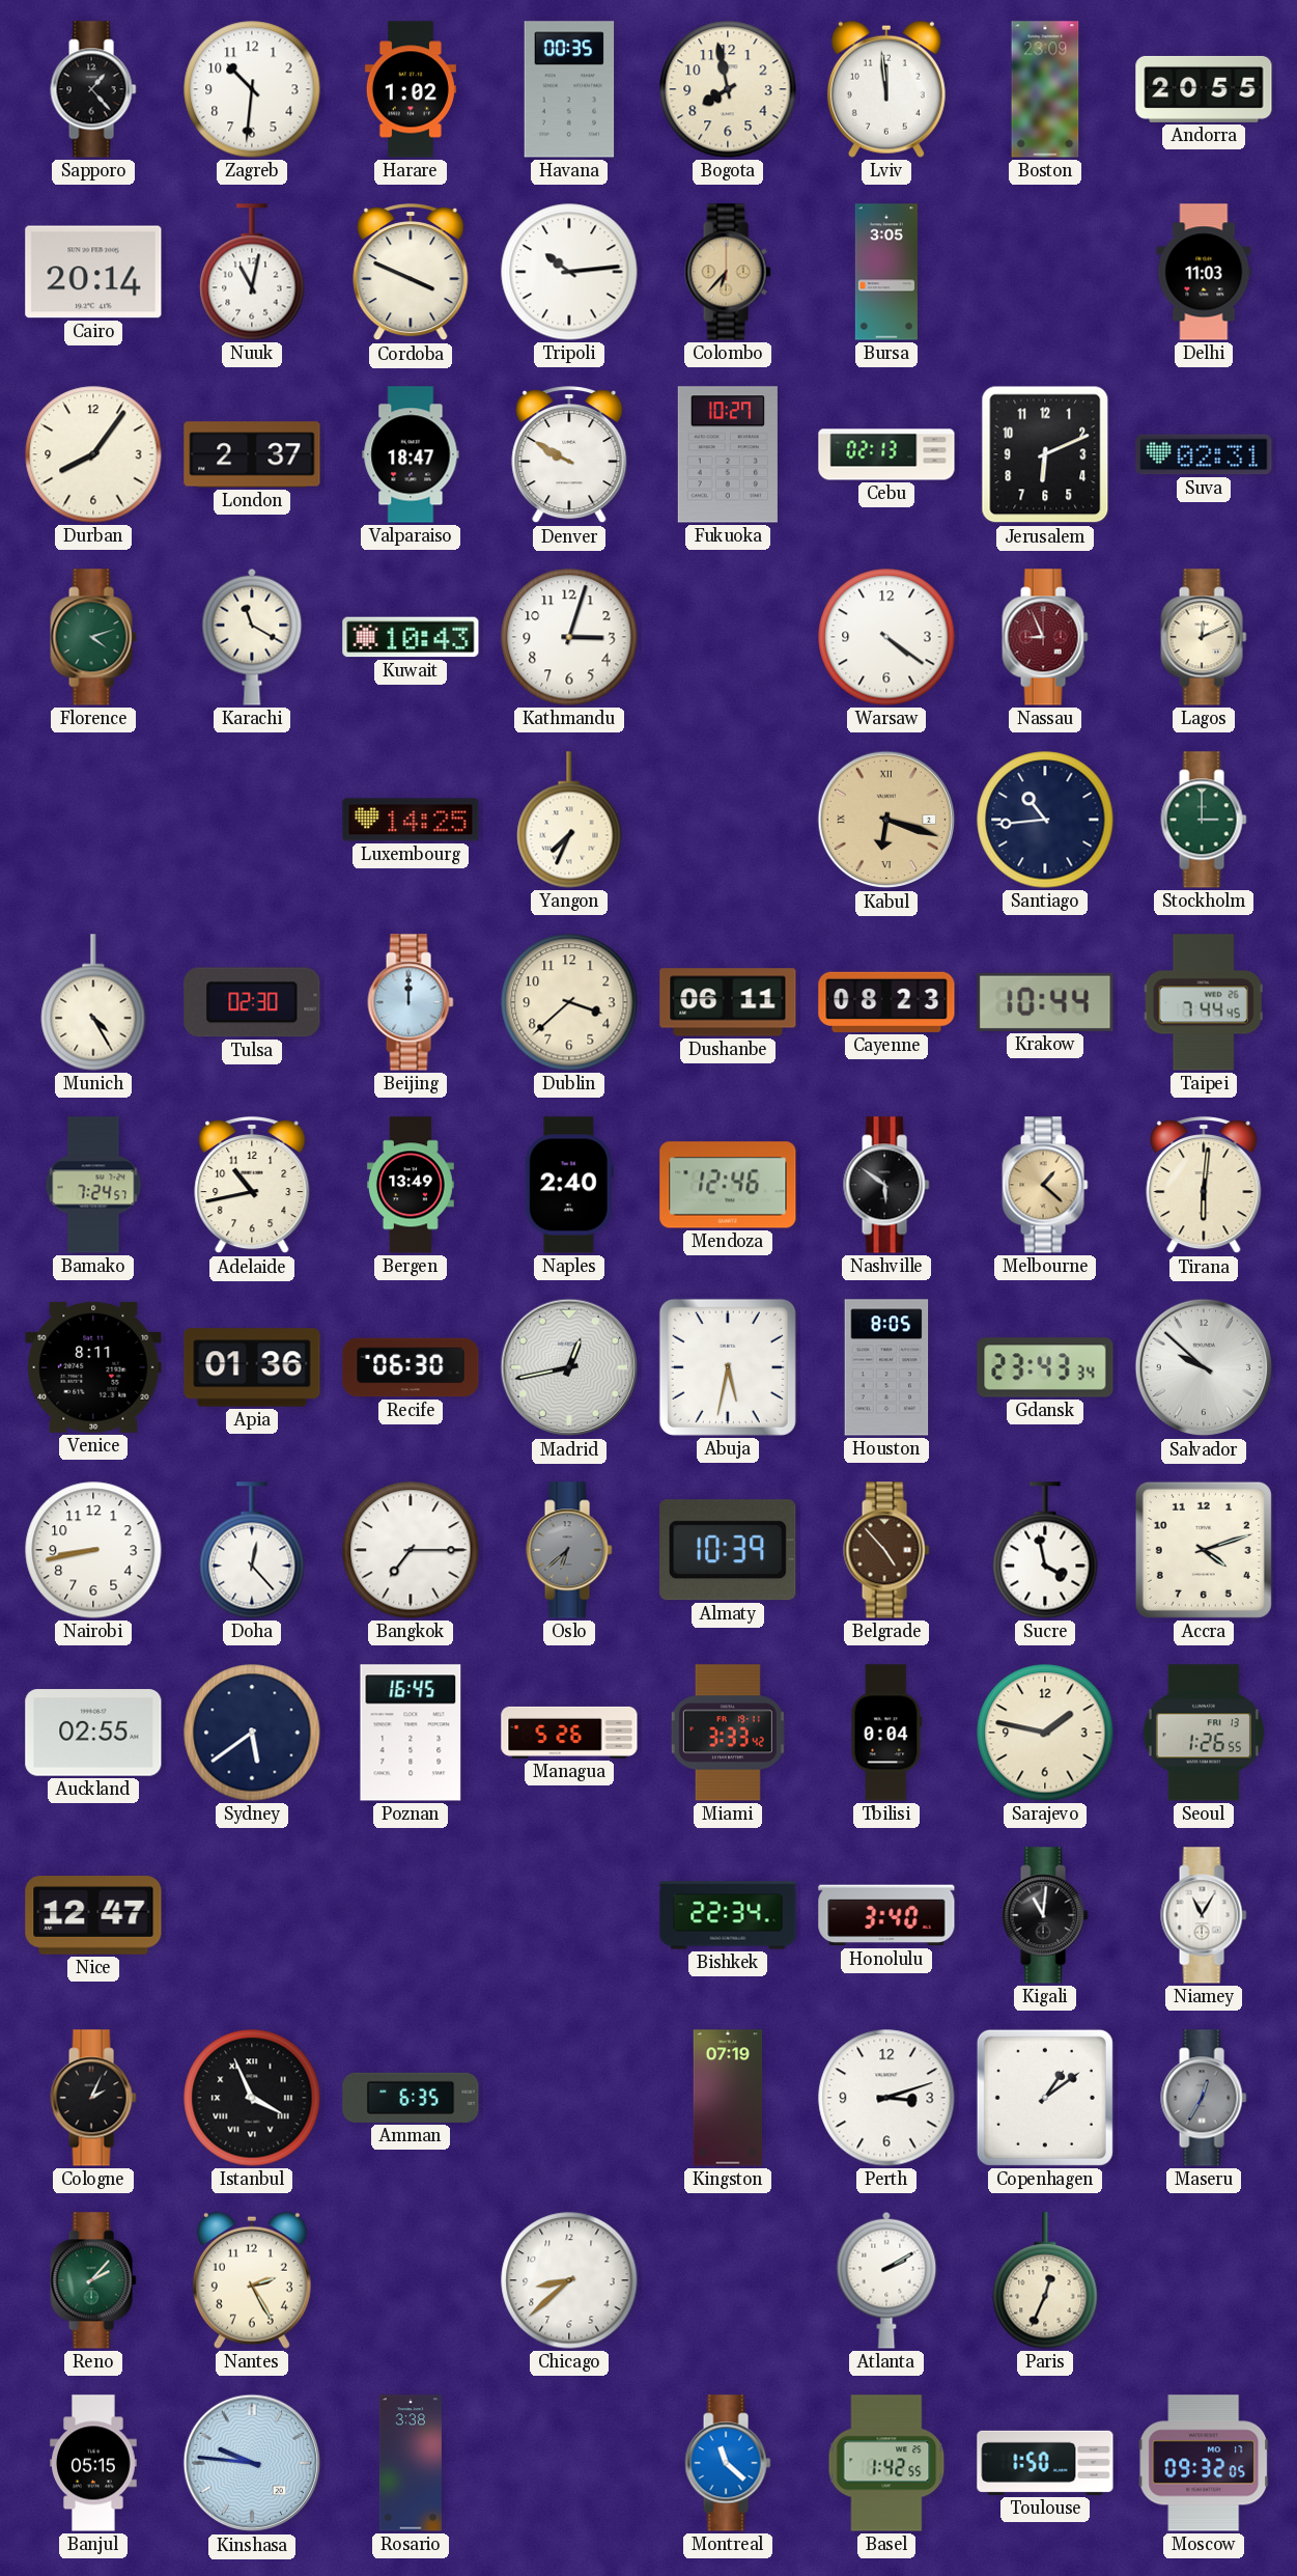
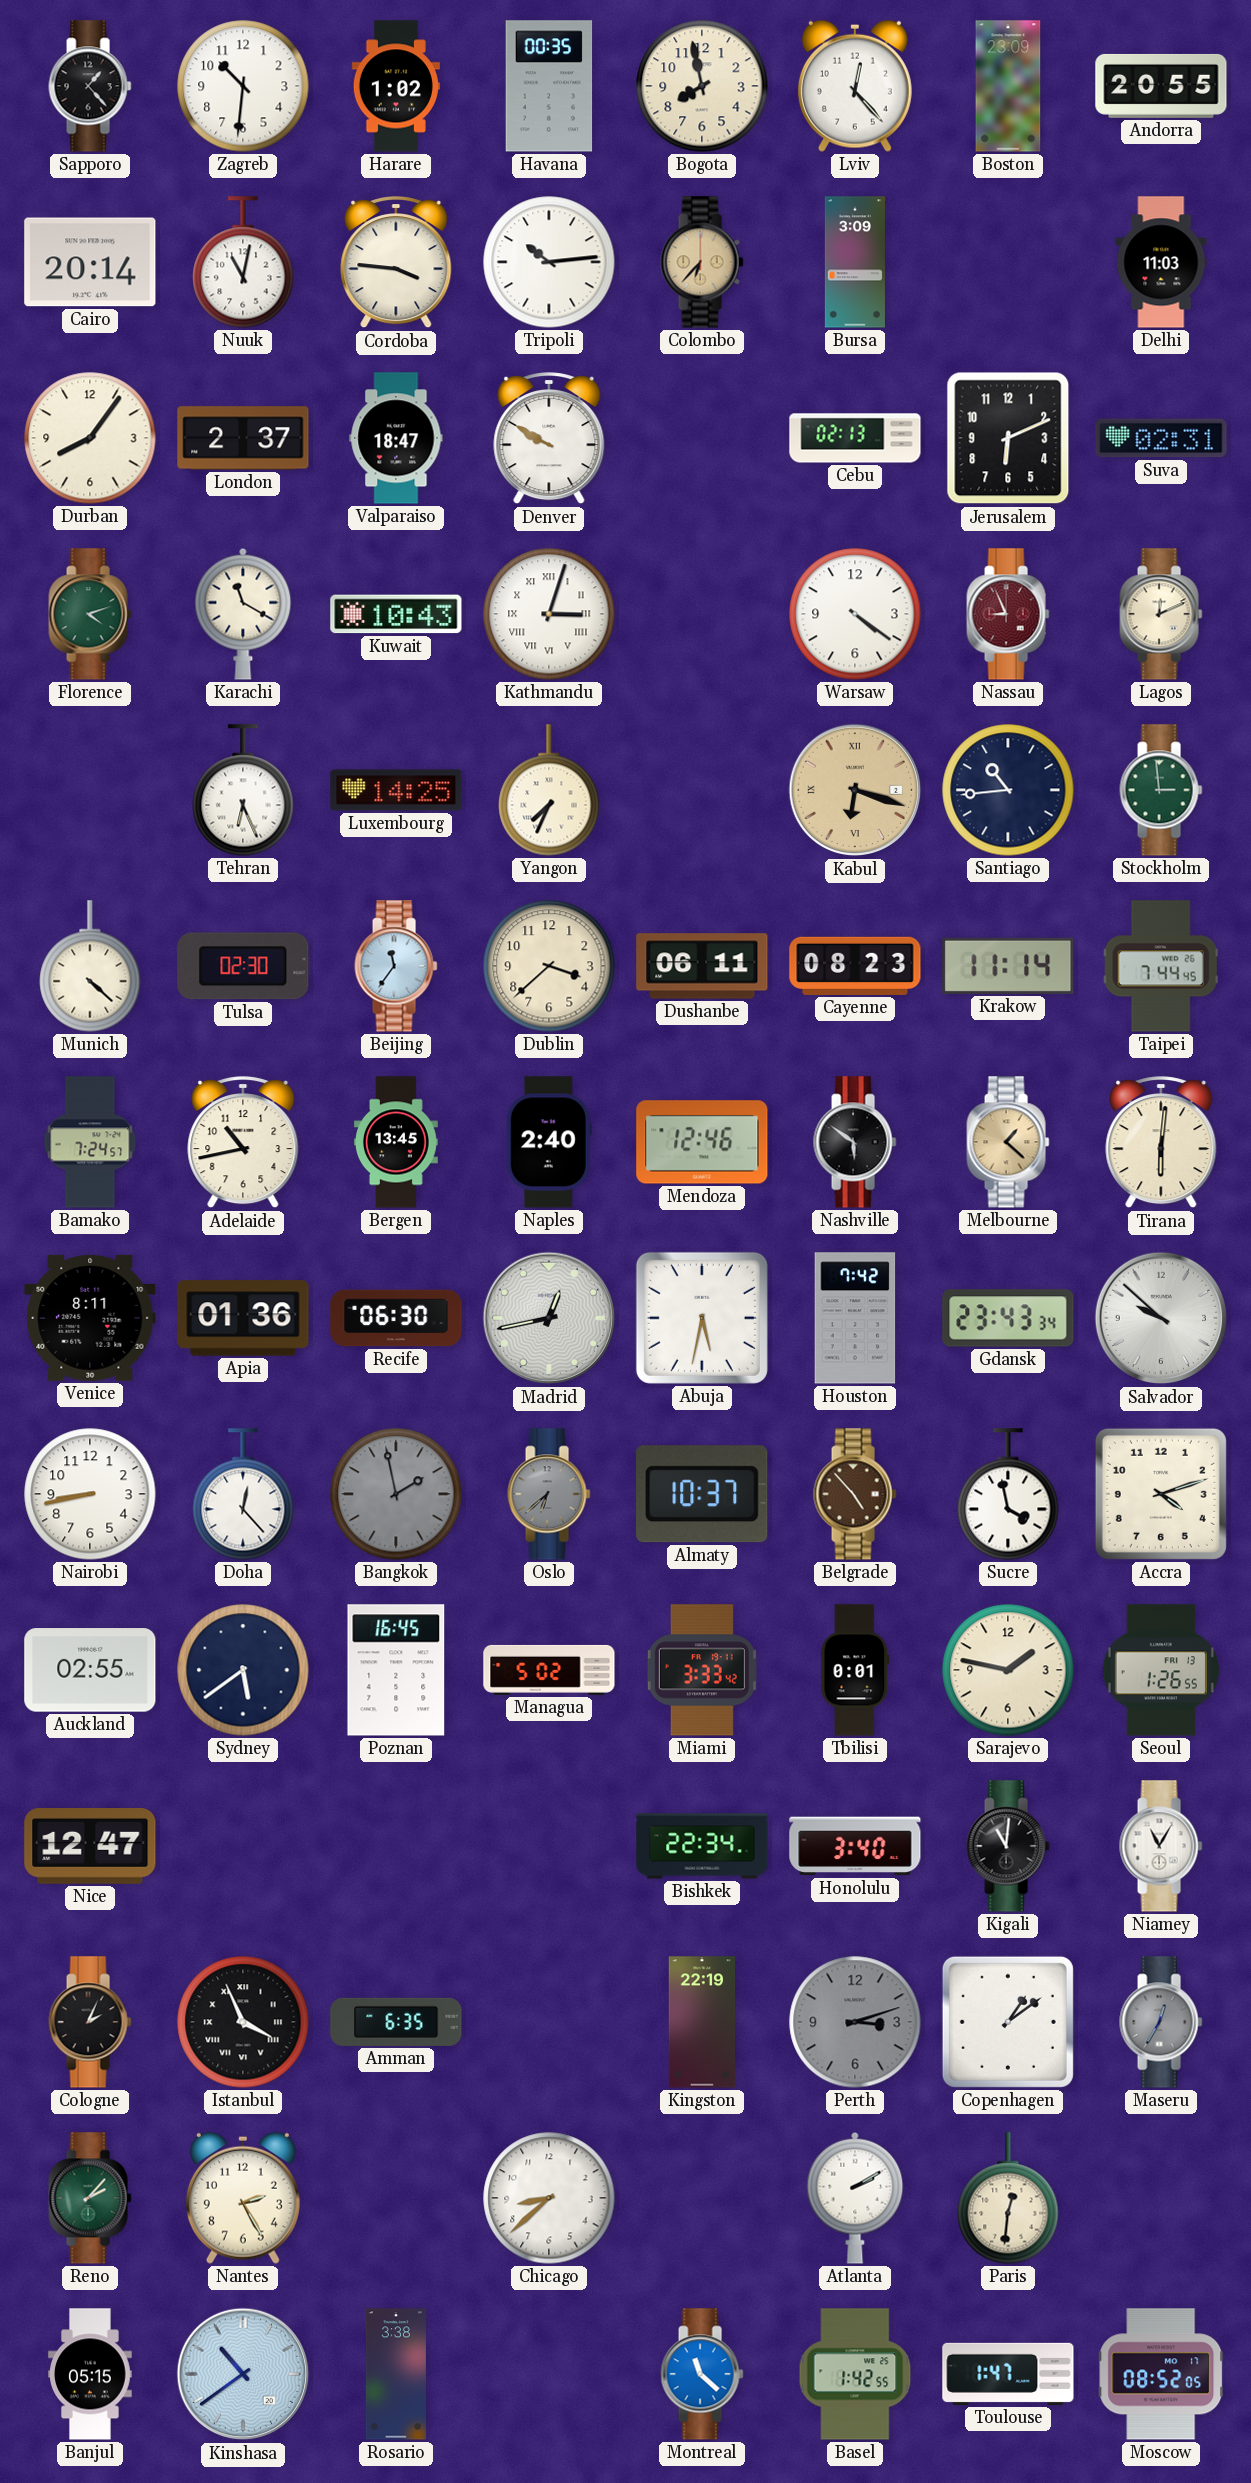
Lviv: 11:59 -> 12:23
Cordoba: 3:49 -> 3:46
Bursa: 3:05 -> 3:09
Fukuoka: 10:27 -> none
Kathmandu numerals: Arabic -> Roman
Tehran: none -> 6:26
Stockholm: 3:00 -> 2:59
Munich: 4:25 -> 4:22
Beijing: 12:00 -> 11:36
Krakow: 10:44 -> 11:14
Bergen: 13:49 -> 13:45
Houston: 8:05 -> 7:42
Bangkok: 7:15 -> 1:58
Bangkok dial: white -> grey
Almaty: 10:39 -> 10:37
Managua: 5:26 -> 5:02
Tbilisi: 0:04 -> 0:01
Kingston: 07:19 -> 22:19
Perth dial: white -> grey
Paris: 12:34 -> 12:31
Kinshasa: 9:46 -> 10:39
Toulouse: 1:50 -> 1:47
Moscow: 09:32 -> 08:52
